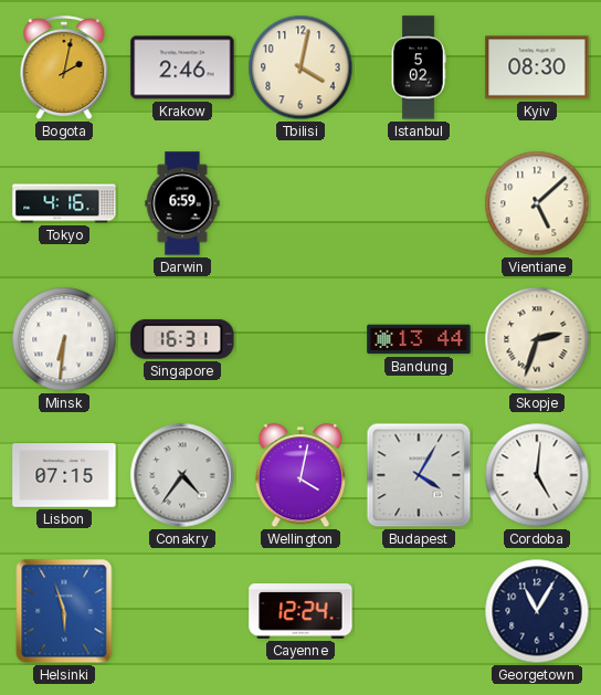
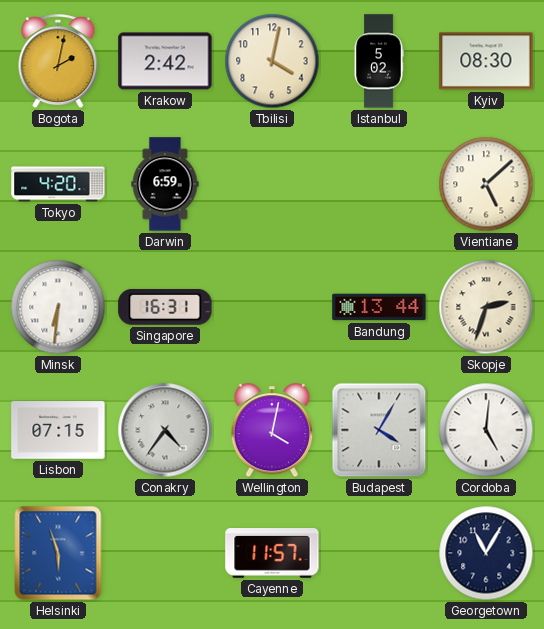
Krakow: 2:46 -> 2:42
Tokyo: 4:16 -> 4:20
Cayenne: 12:24 -> 11:57
